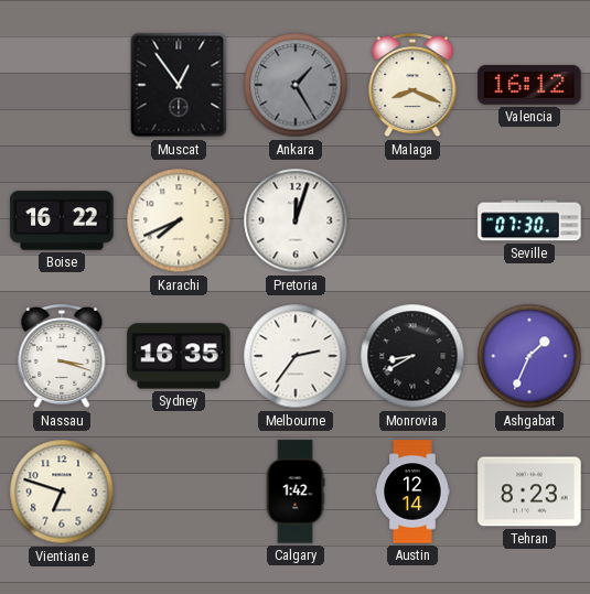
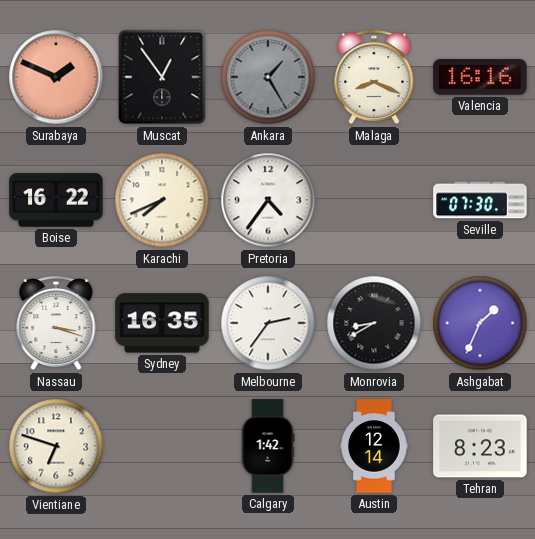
Surabaya: none -> 1:49
Valencia: 16:12 -> 16:16
Pretoria: 12:03 -> 4:36
